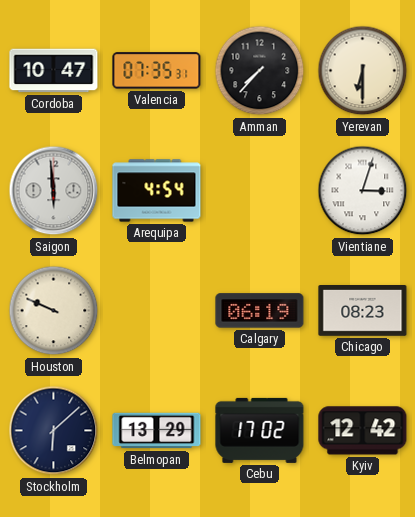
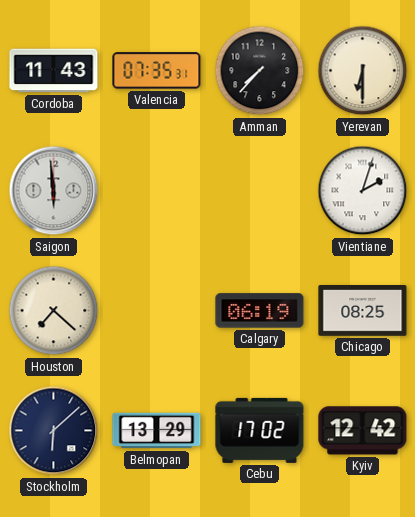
Cordoba: 10:47 -> 11:43
Arequipa: 4:54 -> none
Vientiane: 3:03 -> 2:03
Houston: 9:49 -> 7:22
Chicago: 08:23 -> 08:25
